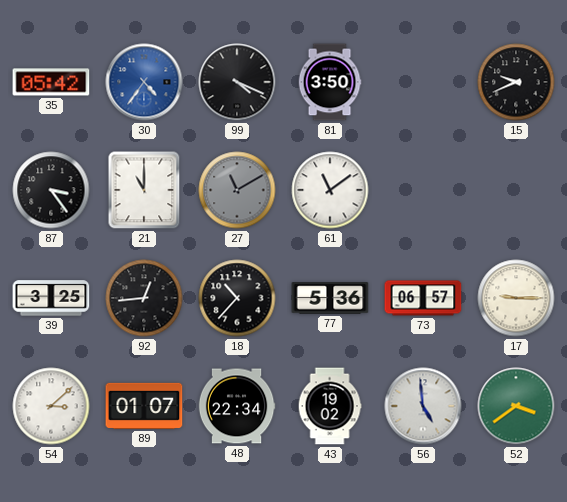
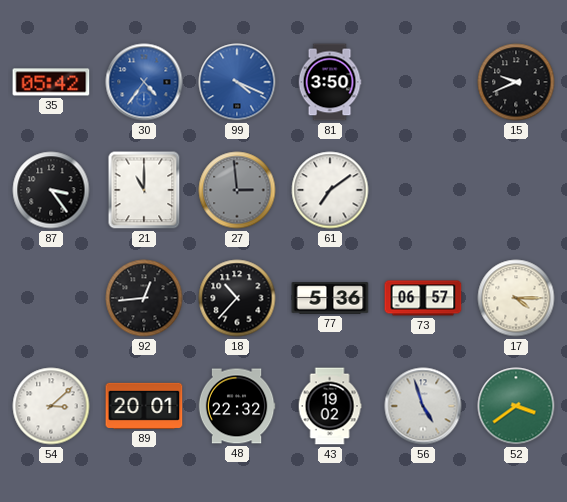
99 dial: black -> blue
27: 11:10 -> 2:59
61: 11:09 -> 7:09
39: 3:25 -> none
17: 9:15 -> 4:15
89: 01:07 -> 20:01
48: 22:34 -> 22:32
56: 4:59 -> 4:57
